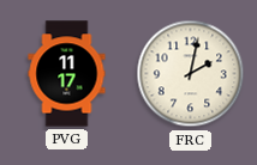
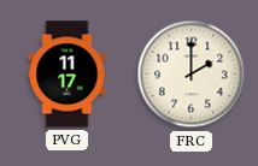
FRC: 2:02 -> 2:00
